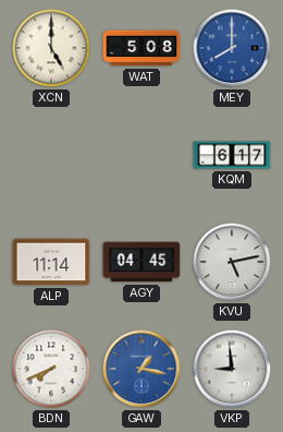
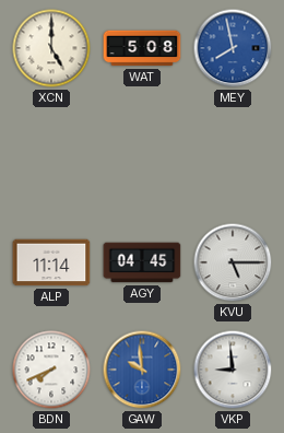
MEY: 8:00 -> 7:58
KQM: 6:17 -> none
KVU: 5:13 -> 5:15
GAW: 1:17 -> 9:59
